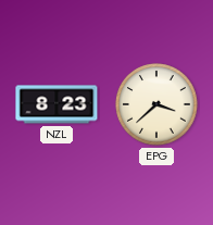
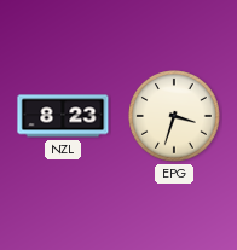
EPG: 3:38 -> 3:33
